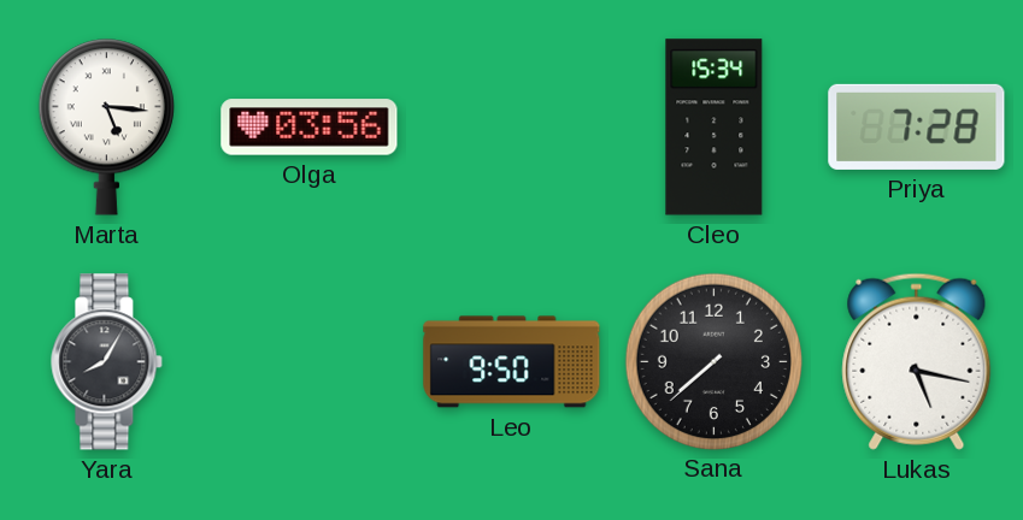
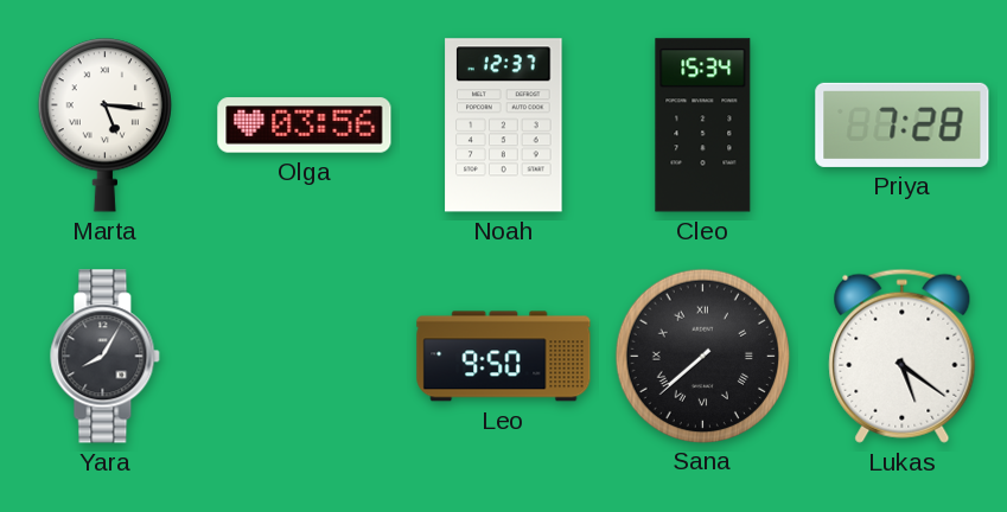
Noah: none -> 12:37
Sana numerals: Arabic -> Roman
Lukas: 5:17 -> 5:21
